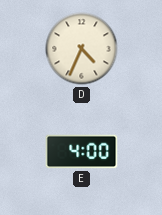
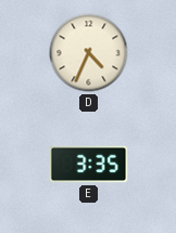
E: 4:00 -> 3:35
